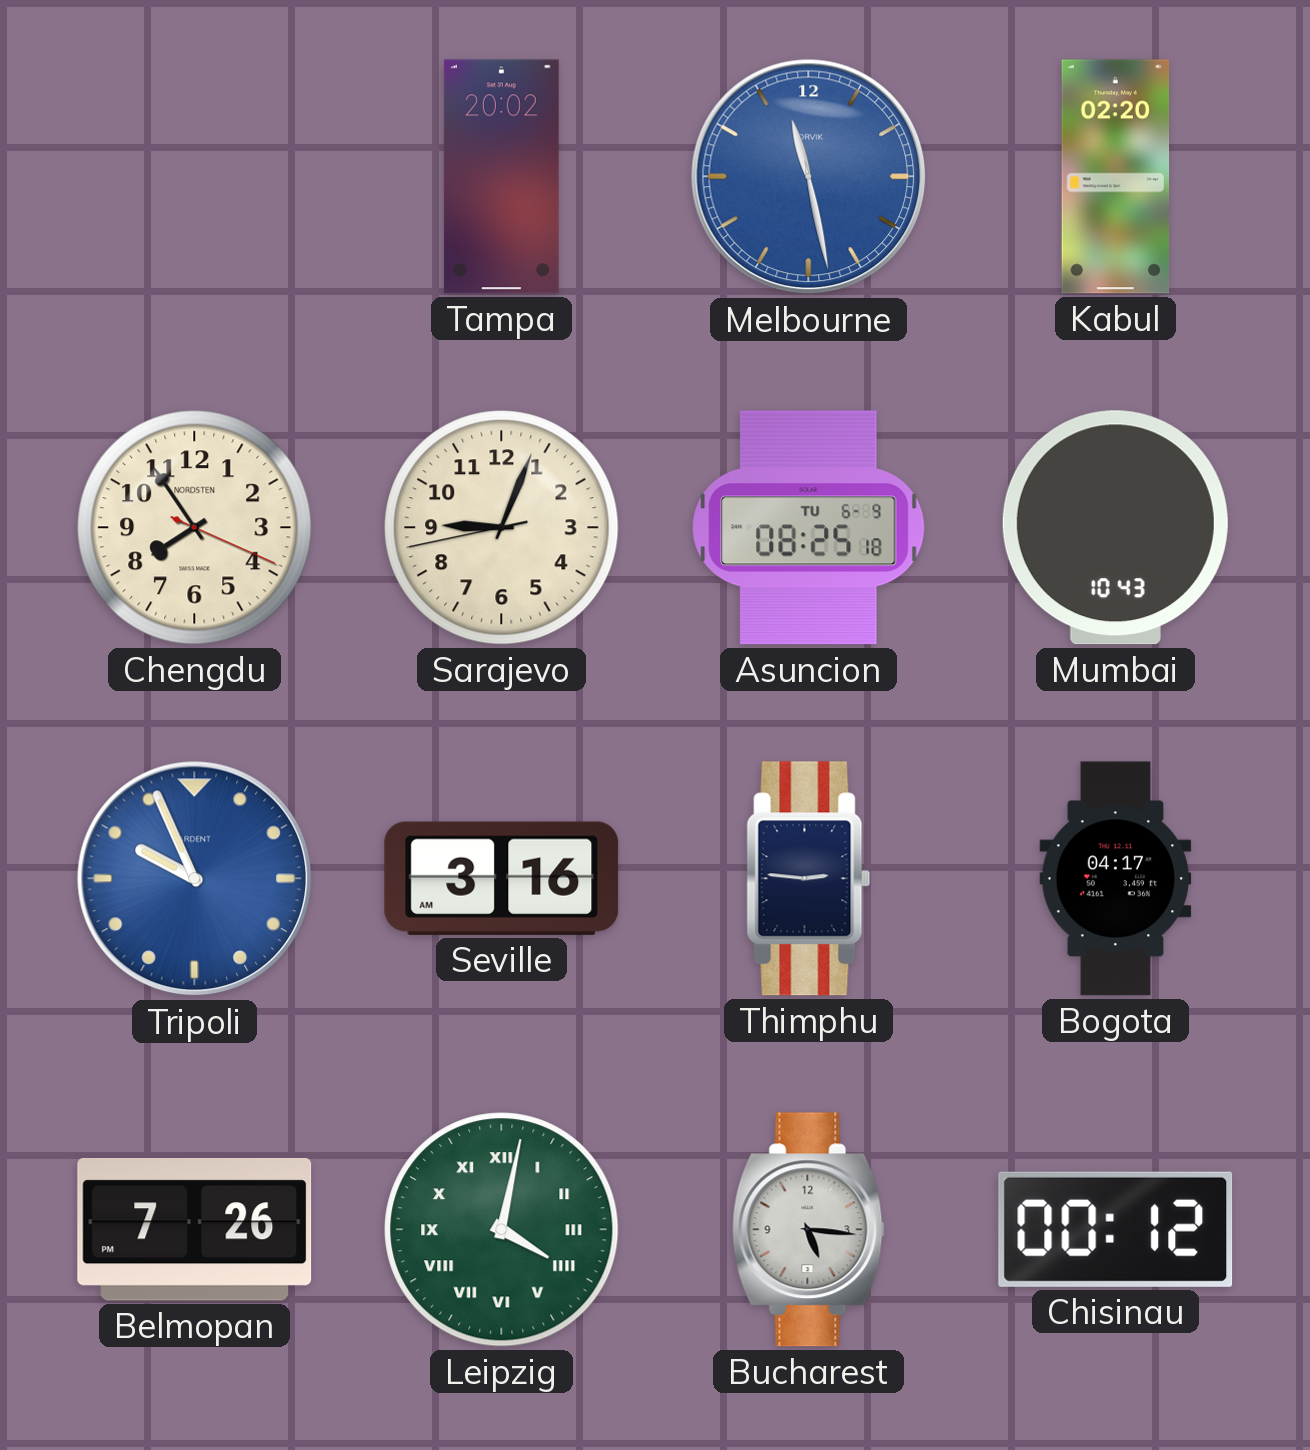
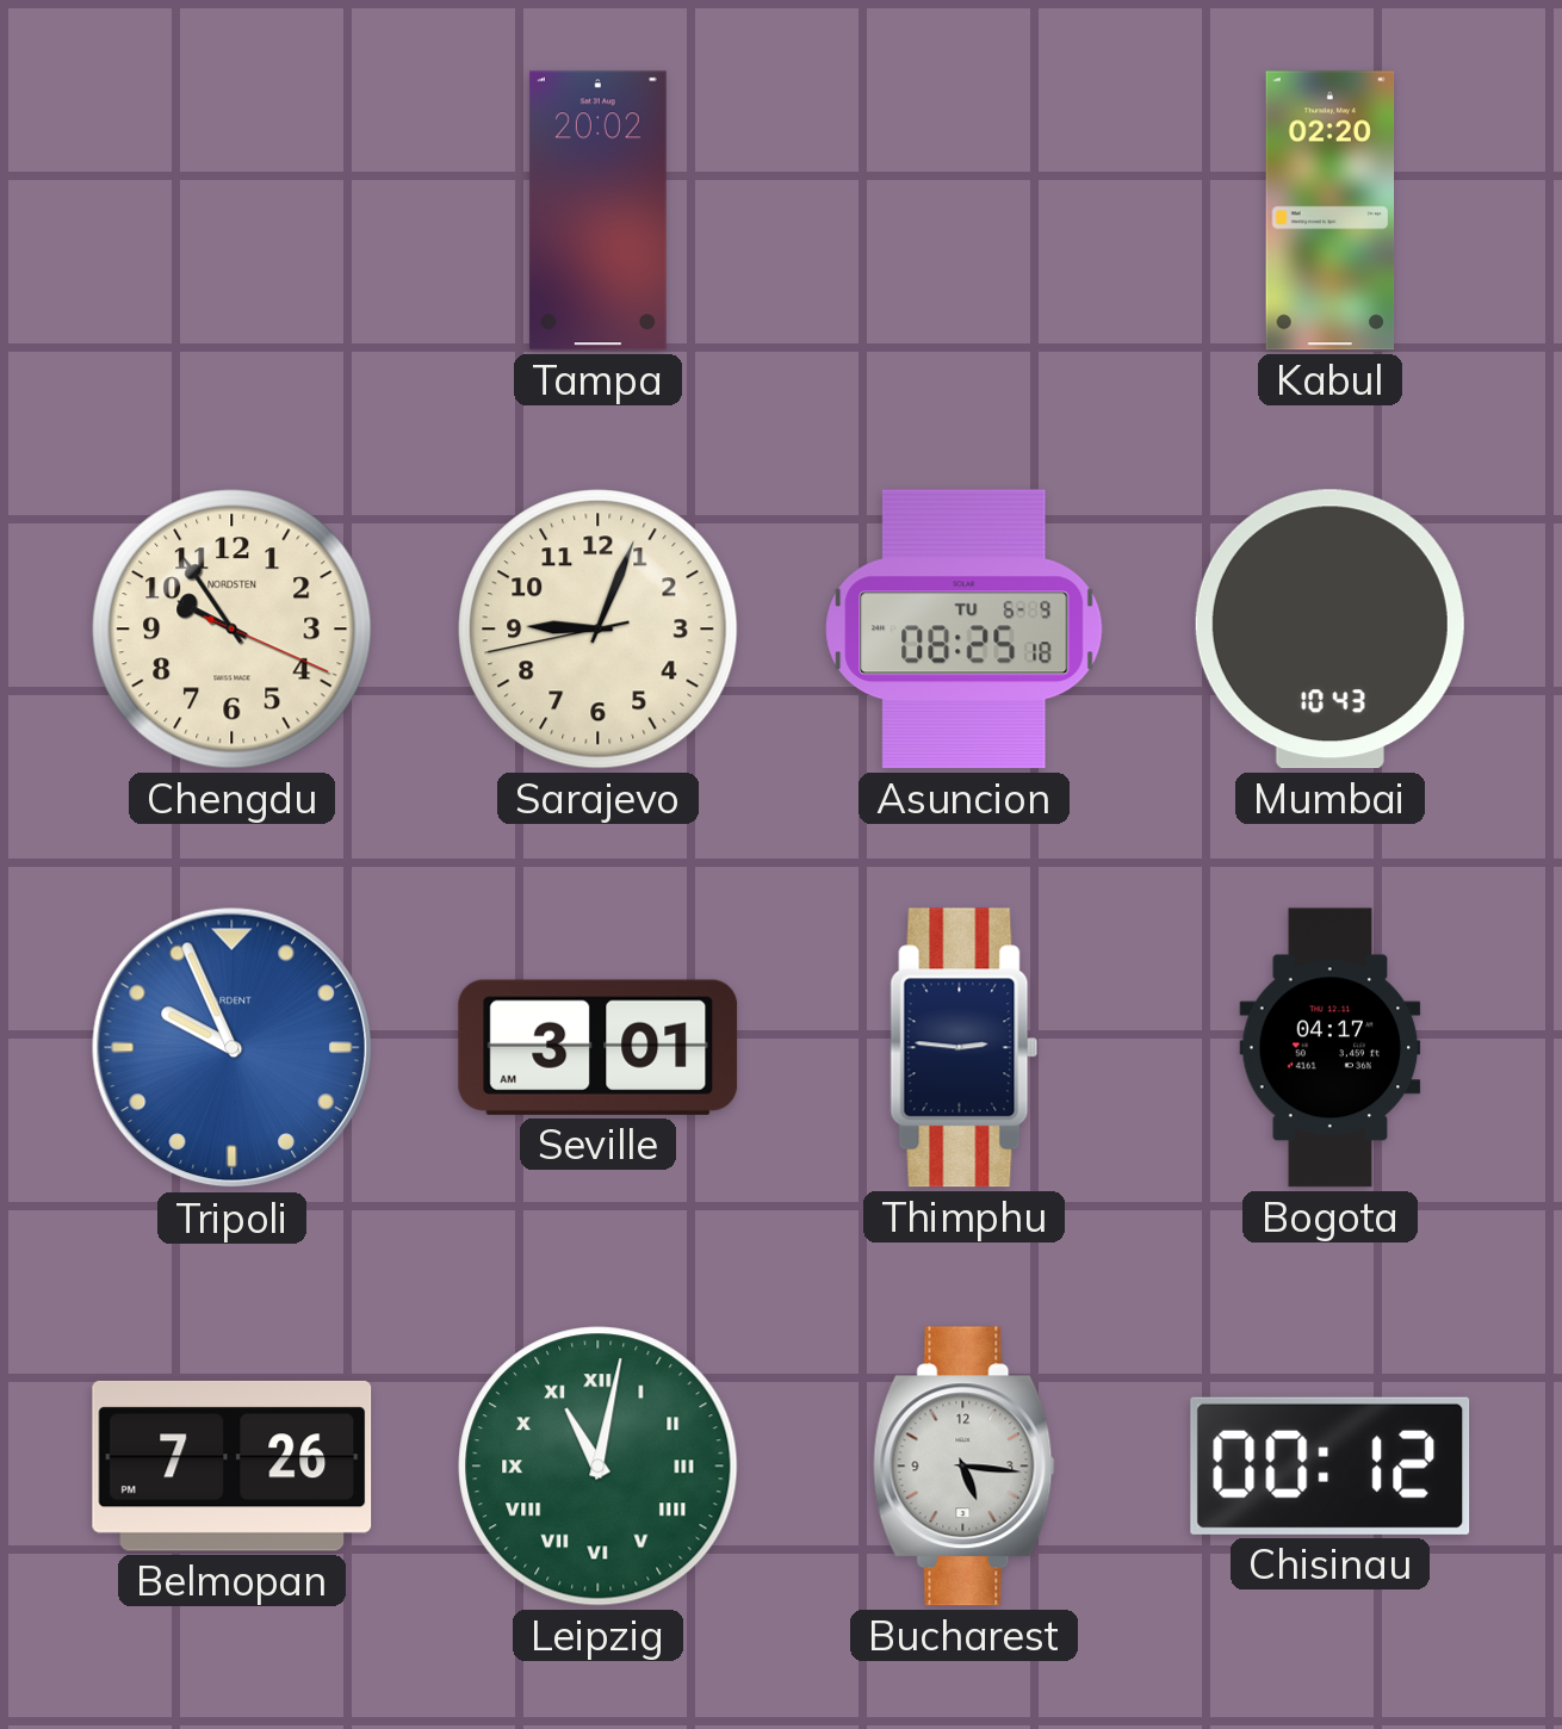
Melbourne: 11:28 -> none
Chengdu: 7:54 -> 9:54
Seville: 3:16 -> 3:01
Leipzig: 4:02 -> 11:02
